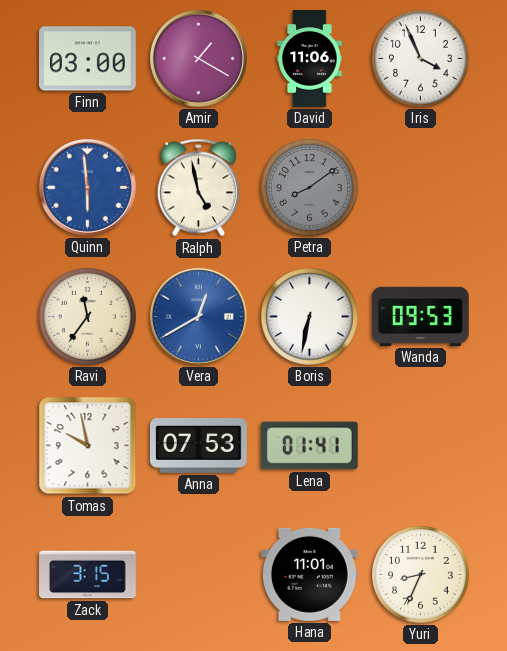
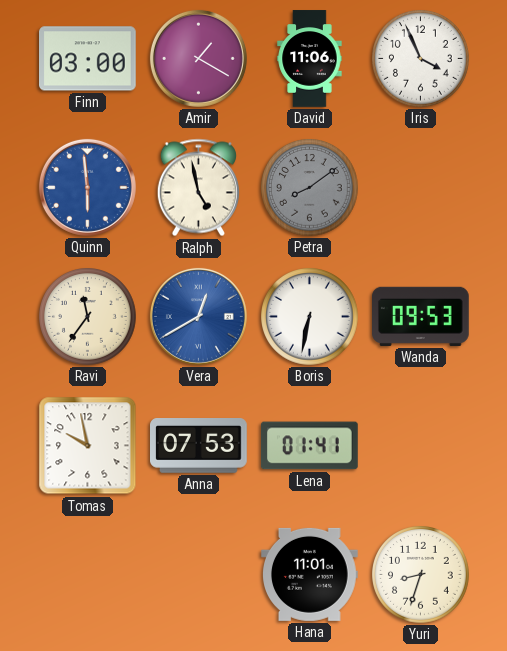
Zack: 3:15 -> none
Yuri: 8:34 -> 8:33
